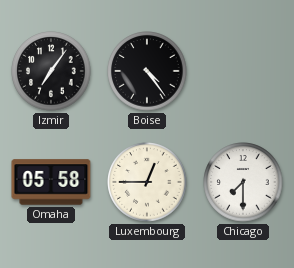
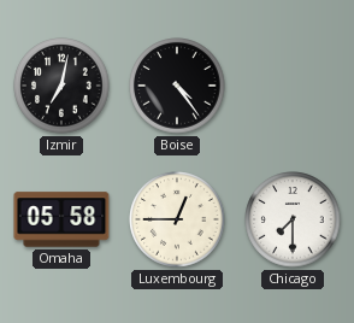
Izmir: 7:06 -> 7:02
